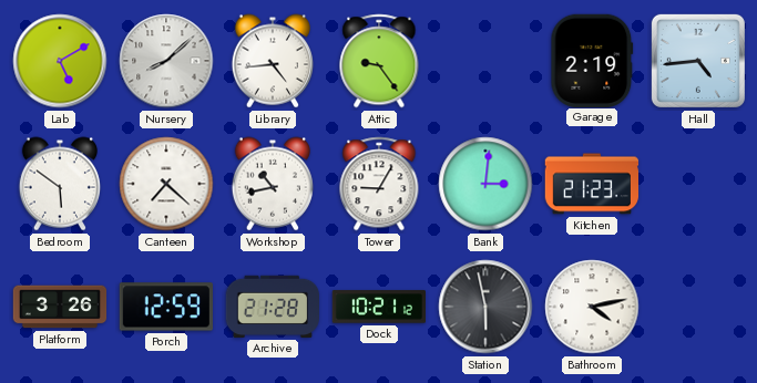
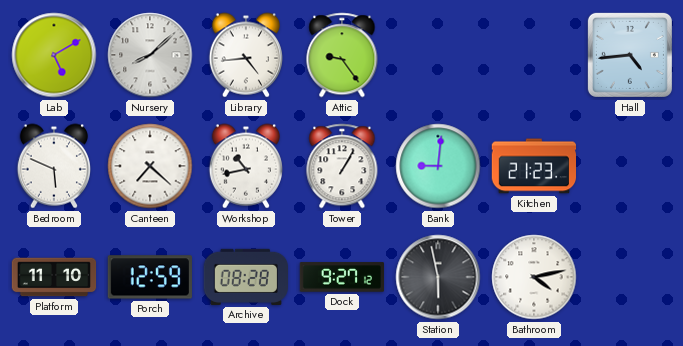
Garage: 2:19 -> none
Bedroom: 5:51 -> 5:49
Tower: 9:05 -> 1:05
Bank: 3:01 -> 9:01
Platform: 3:26 -> 11:10
Archive: 21:28 -> 08:28
Dock: 10:21 -> 9:27
